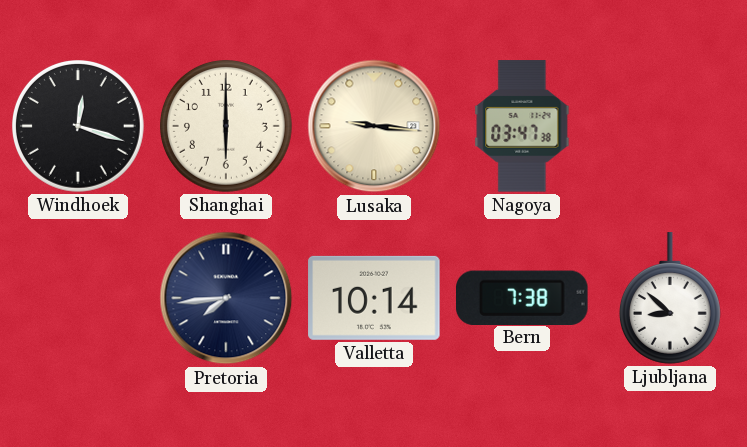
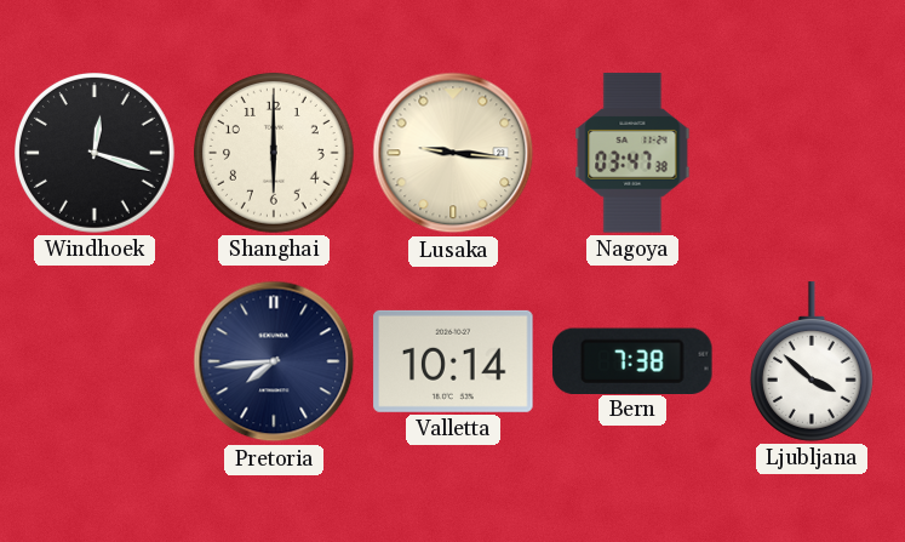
Ljubljana: 8:52 -> 3:52
